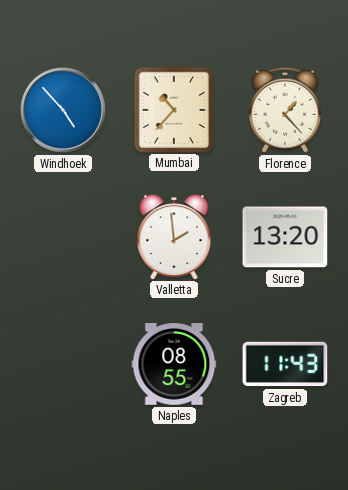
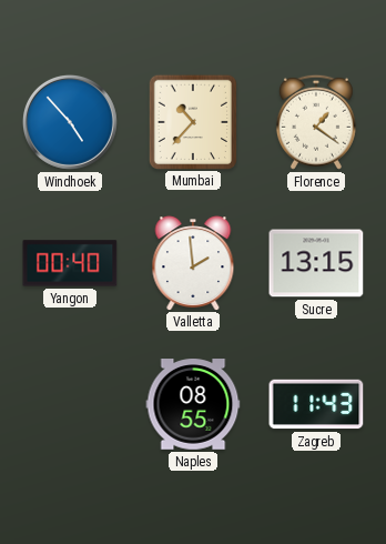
Florence: 1:23 -> 1:21
Yangon: none -> 00:40
Sucre: 13:20 -> 13:15
